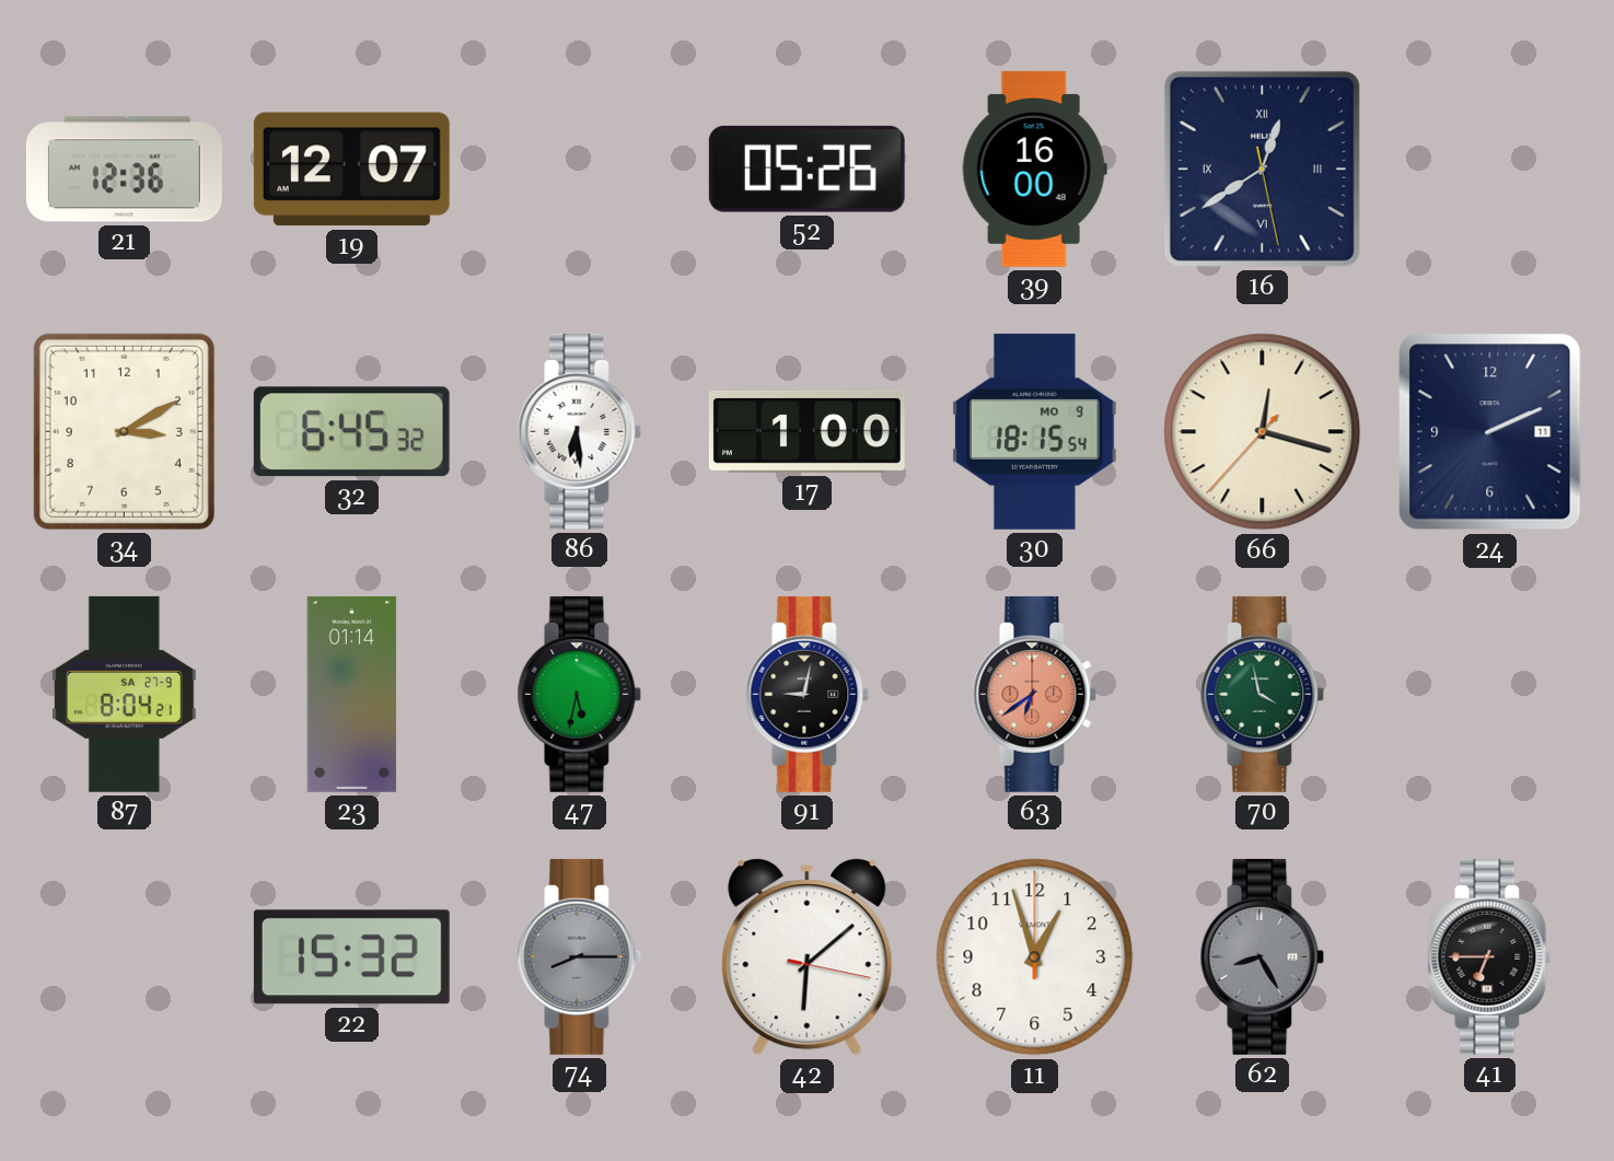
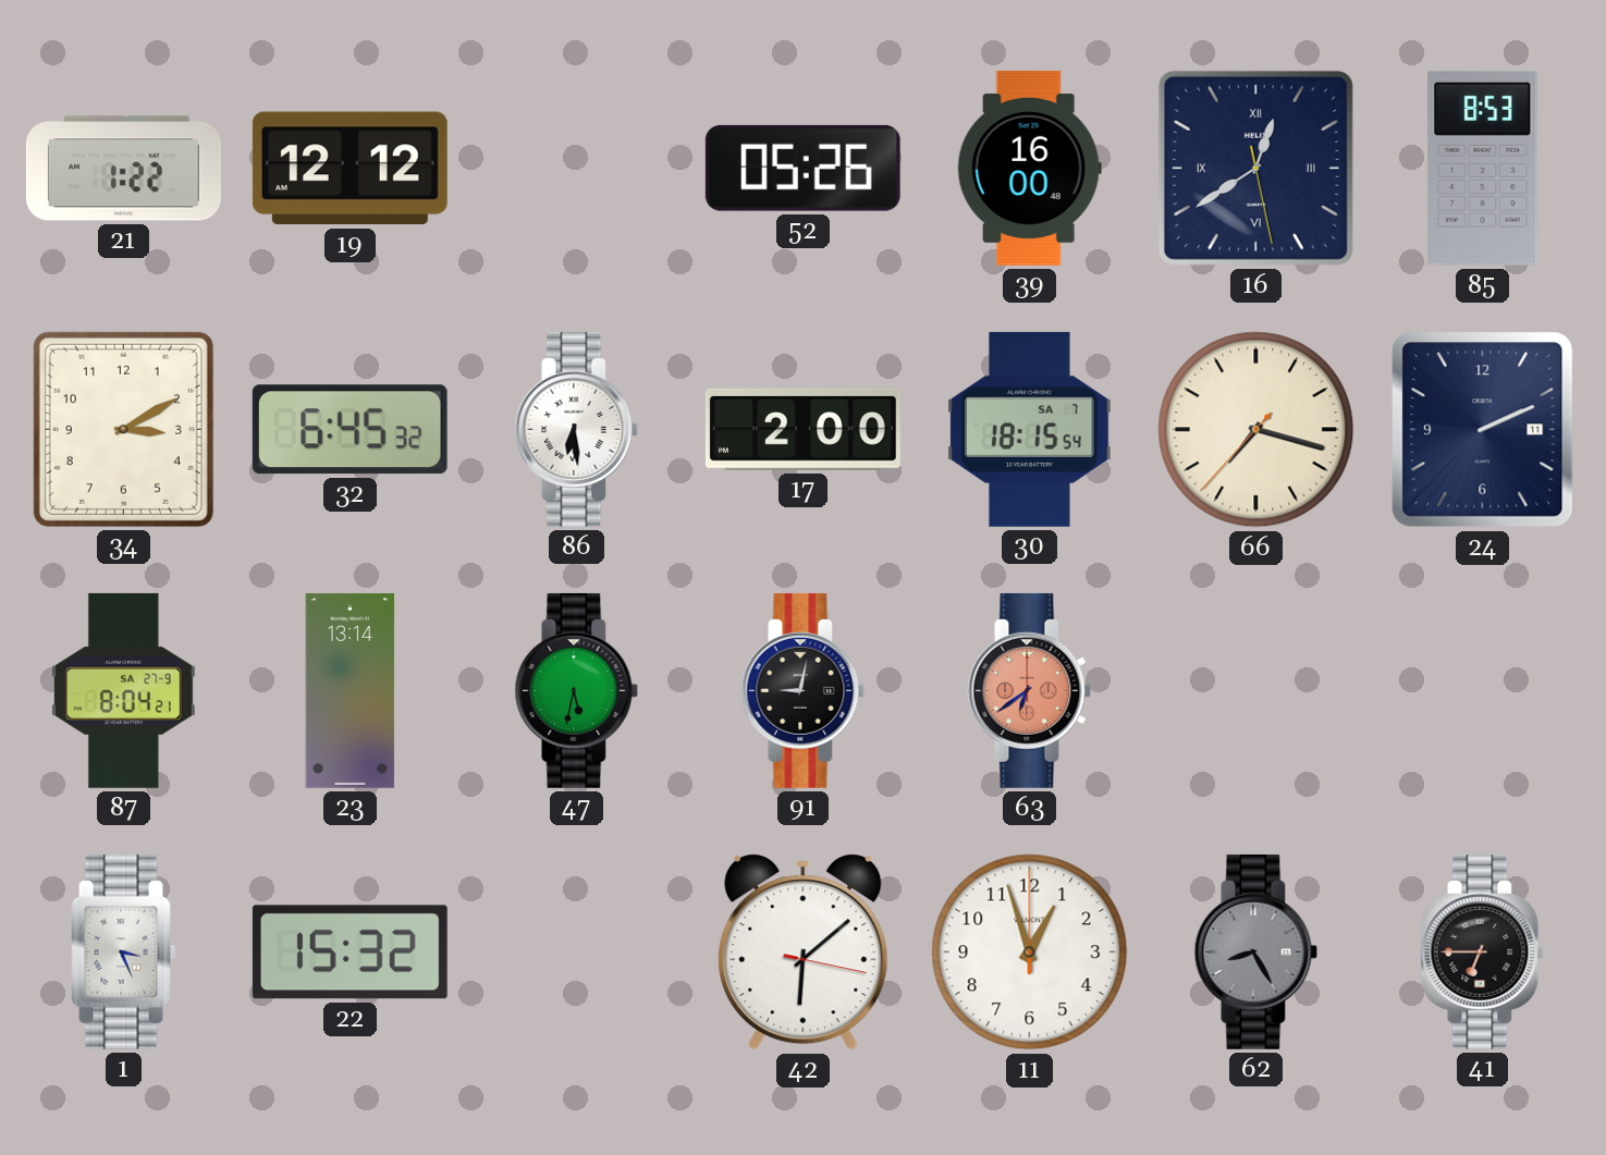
21: 12:36 -> 1:22
19: 12:07 -> 12:12
85: none -> 8:53
17: 1:00 -> 2:00
30 date: MO 9 -> SA 7
66: 12:17 -> 7:17
23: 01:14 -> 13:14
70: 3:58 -> none
1: none -> 3:26
74: 8:15 -> none
